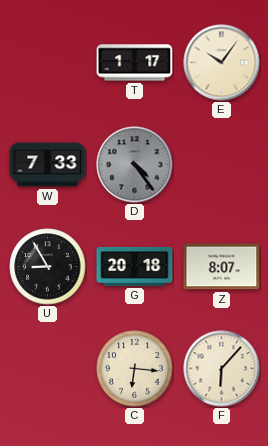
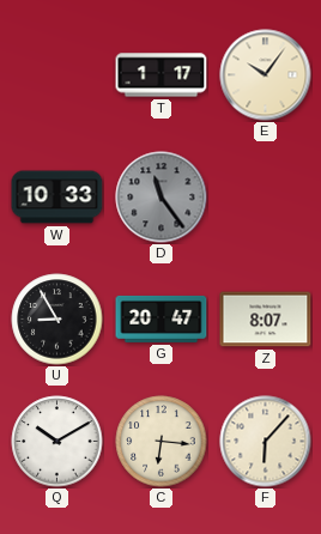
W: 7:33 -> 10:33
D: 4:24 -> 11:24
G: 20:18 -> 20:47
Q: none -> 10:10
